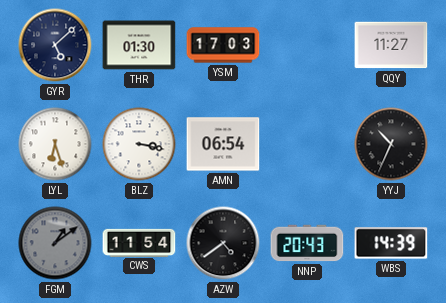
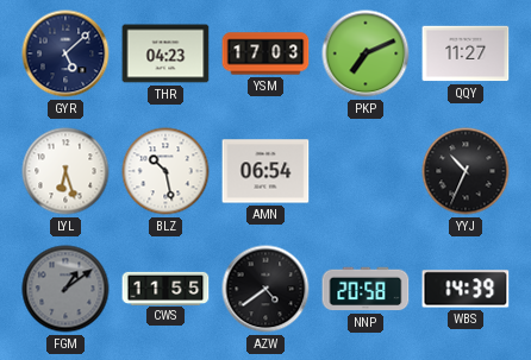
THR: 01:30 -> 04:23
PKP: none -> 7:11
BLZ: 3:17 -> 10:28
CWS: 11:54 -> 11:55
NNP: 20:43 -> 20:58
